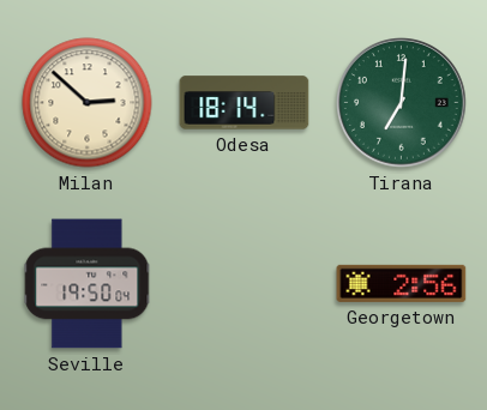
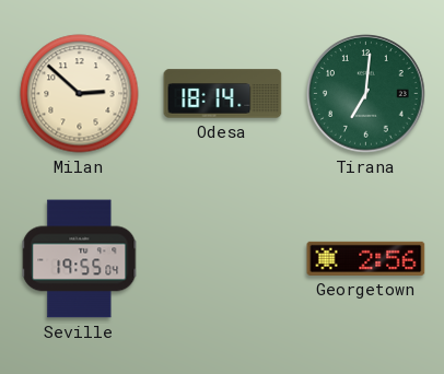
Seville: 19:50 -> 19:55
